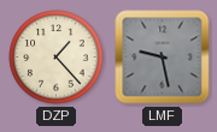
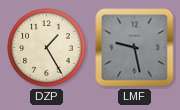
DZP: 1:23 -> 1:25
